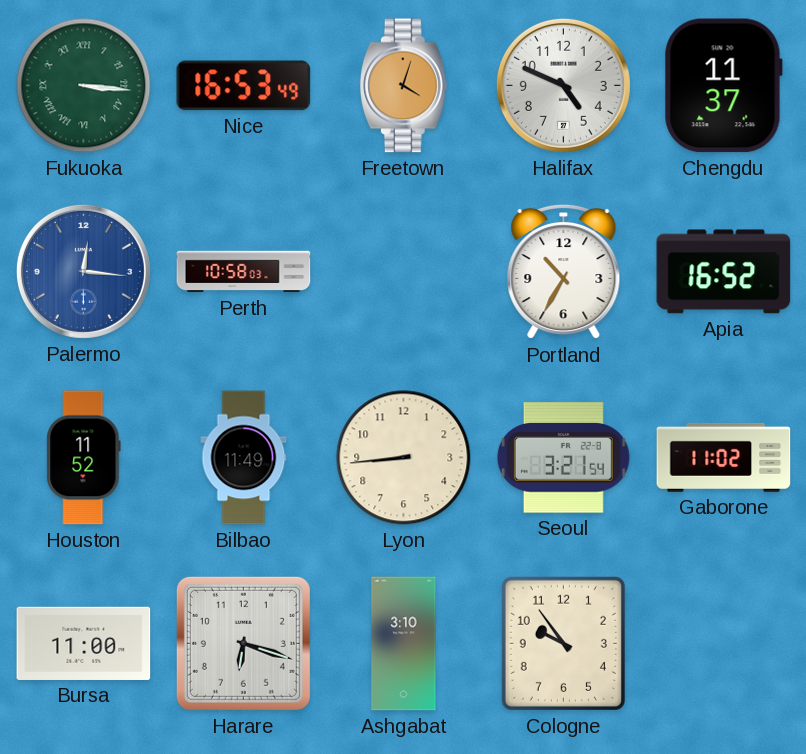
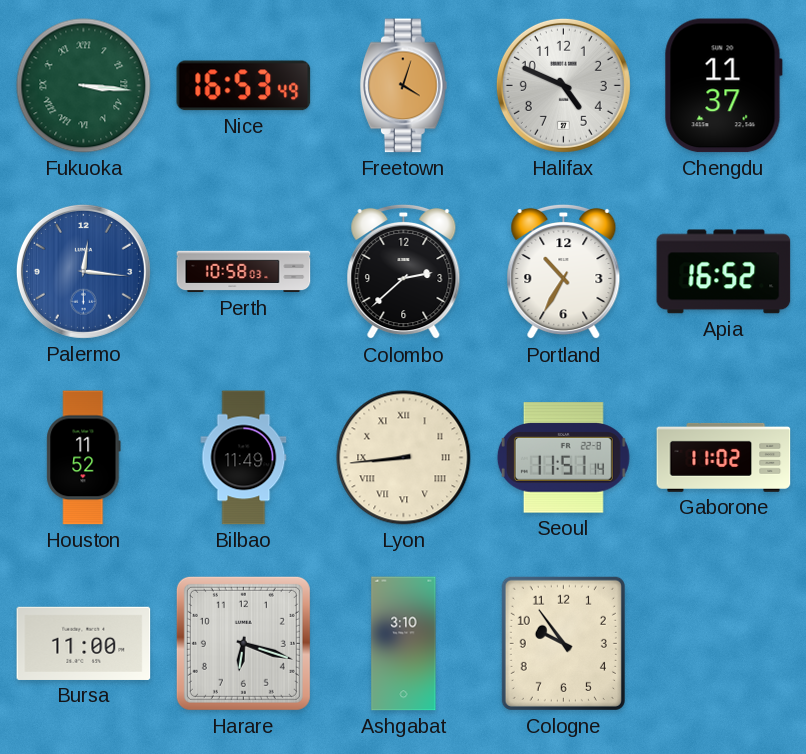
Colombo: none -> 2:38
Lyon numerals: Arabic -> Roman
Seoul: 3:21 -> 11:51
